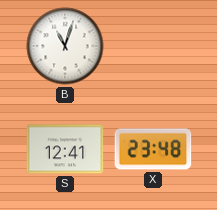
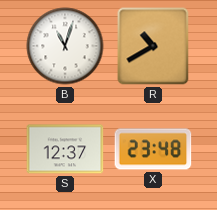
R: none -> 10:40
S: 12:41 -> 12:37
